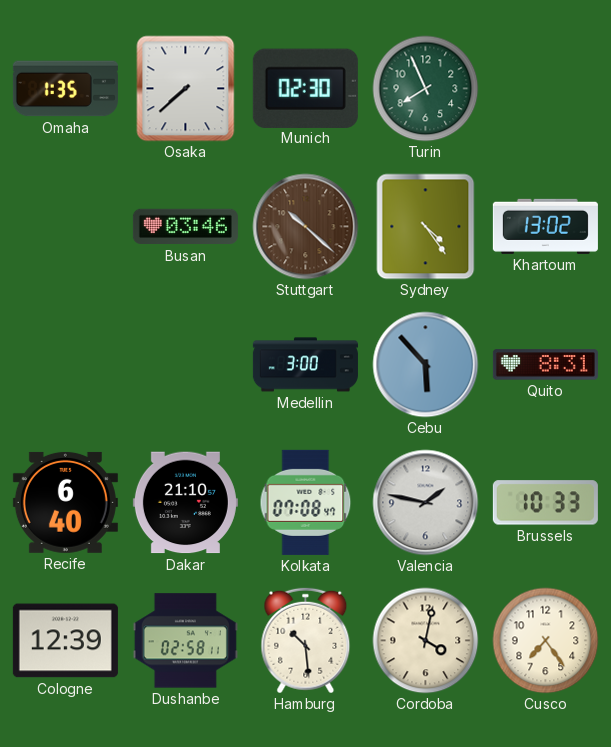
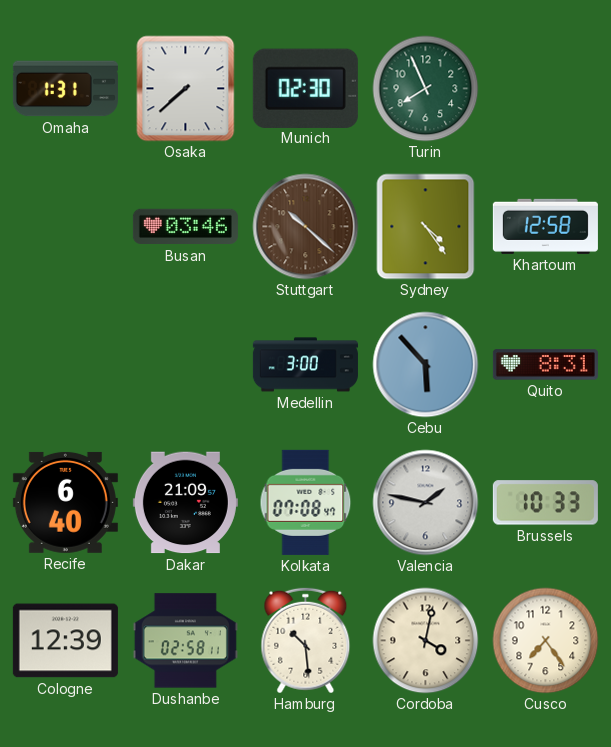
Omaha: 1:35 -> 1:31
Khartoum: 13:02 -> 12:58
Dakar: 21:10 -> 21:09
